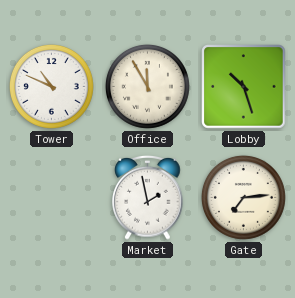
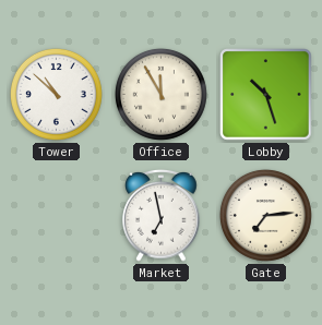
Tower: 10:49 -> 10:52
Market: 1:58 -> 6:58
